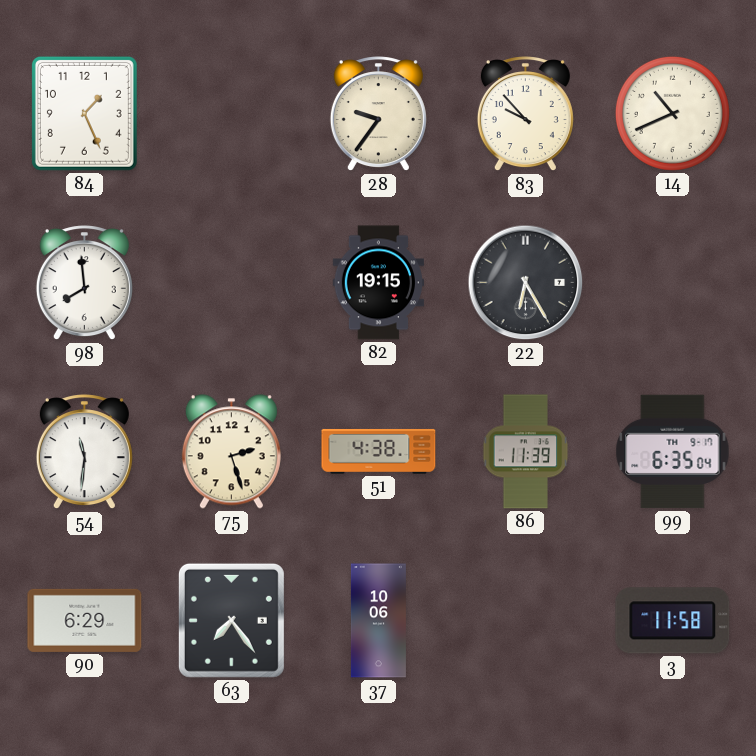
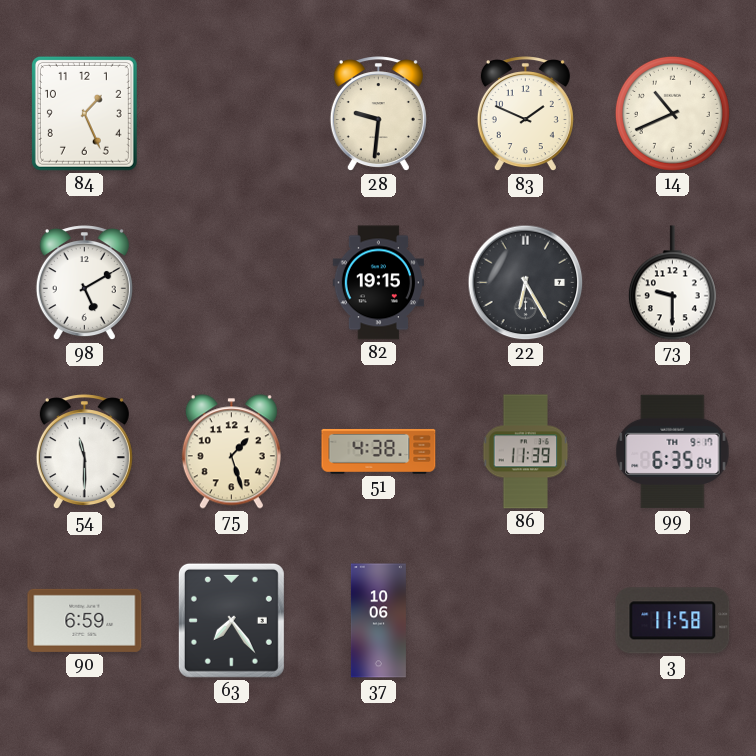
28: 9:36 -> 9:31
83: 9:53 -> 1:49
98: 7:59 -> 5:10
73: none -> 9:30
54: 11:31 -> 11:30
75: 2:27 -> 1:27
90: 6:29 -> 6:59
